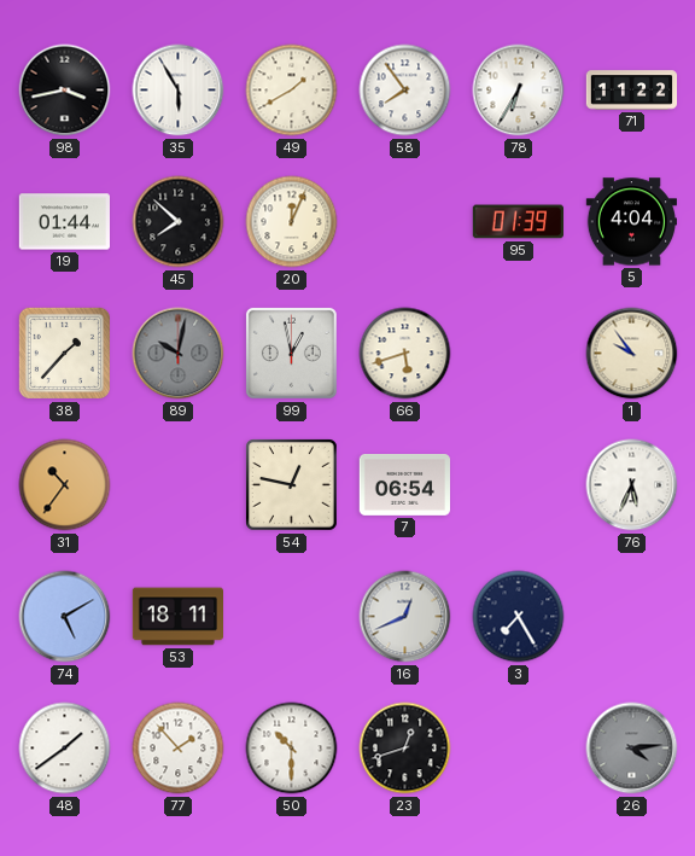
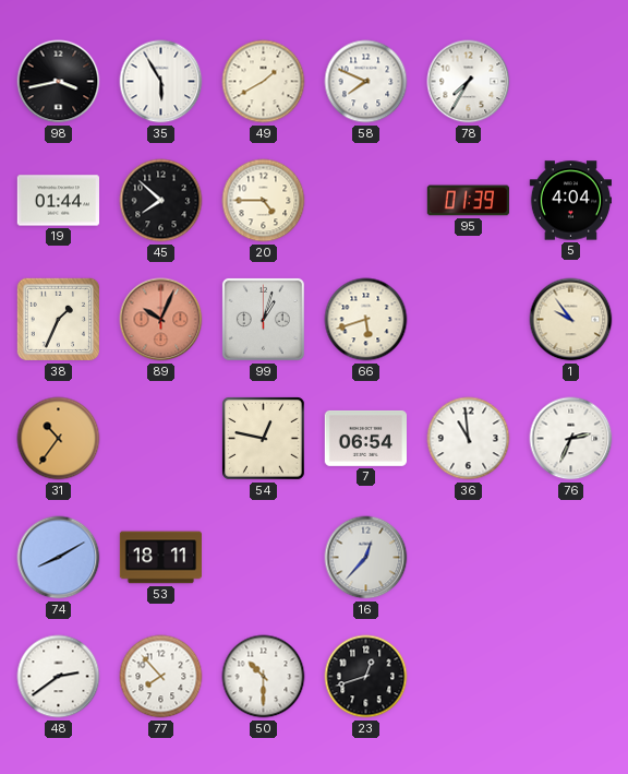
58: 7:54 -> 7:49
78: 6:35 -> 7:35
71: 11:22 -> none
20: 12:04 -> 4:45
38: 1:37 -> 1:34
89: 10:02 -> 10:04
89 dial: grey -> salmon
99: 12:58 -> 1:03
36: none -> 10:59
76: 5:34 -> 2:34
74: 5:10 -> 8:10
16: 12:41 -> 12:37
3: 7:25 -> none
48: 1:39 -> 2:39
77: 1:53 -> 7:53
26: 4:14 -> none
